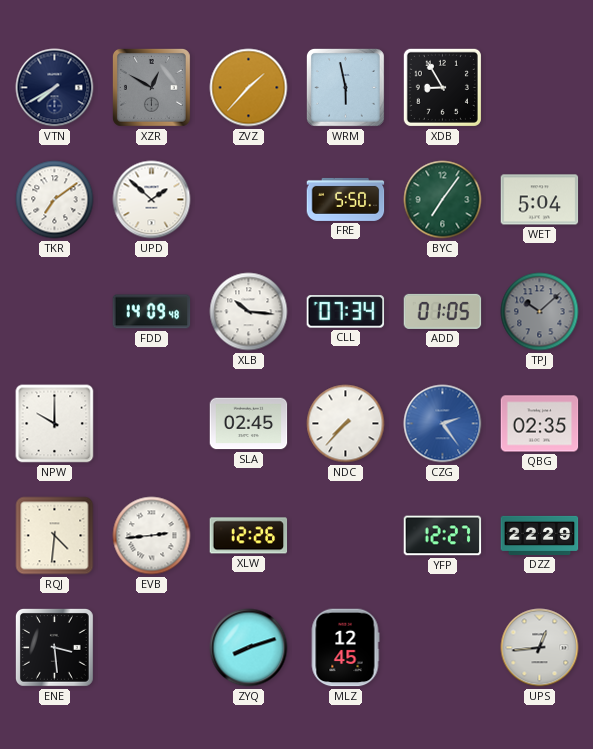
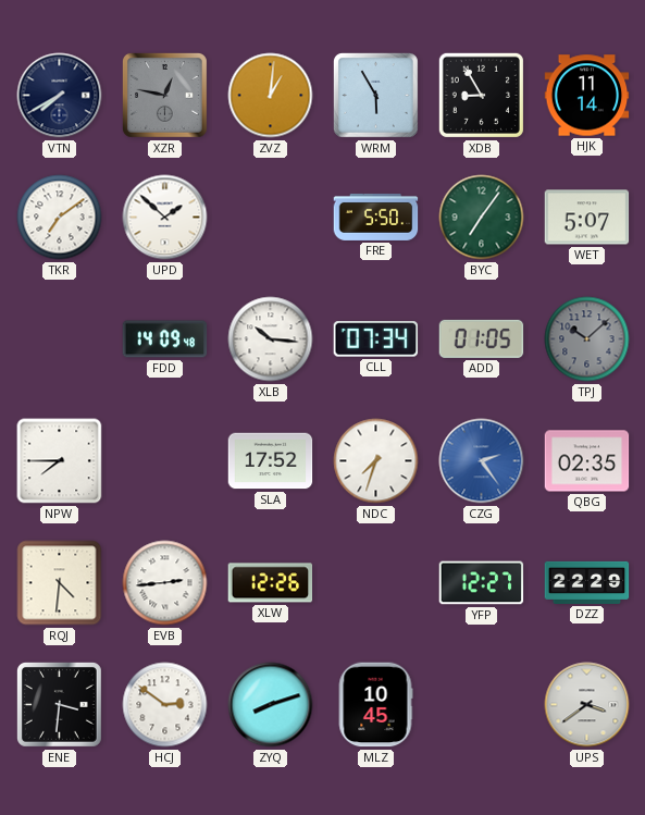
XZR: 12:50 -> 12:47
ZVZ: 1:37 -> 1:01
WRM: 5:58 -> 5:55
HJK: none -> 11:14
WET: 5:04 -> 5:07
NPW: 10:00 -> 7:45
SLA: 02:45 -> 17:52
NDC: 7:37 -> 7:33
ENE: 3:29 -> 3:31
HCJ: none -> 2:51
MLZ: 12:45 -> 10:45
UPS: 12:44 -> 3:39
